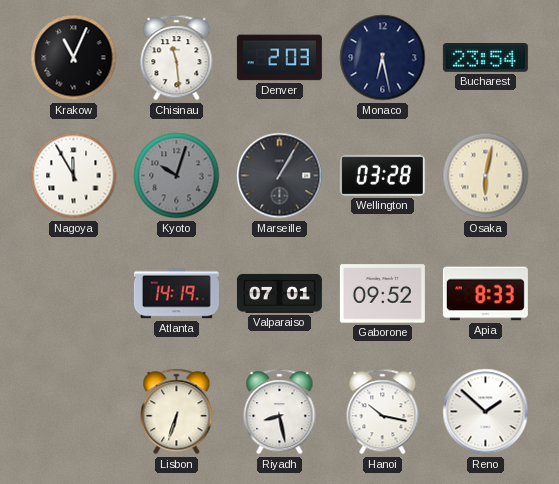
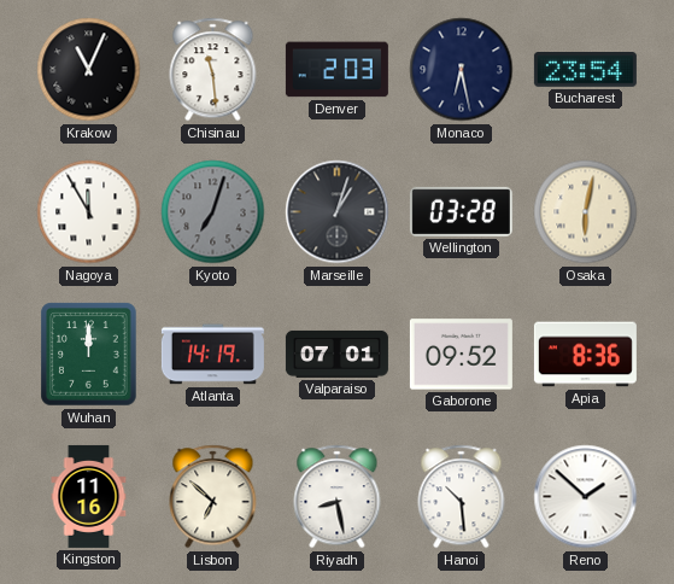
Kyoto: 10:03 -> 7:03
Marseille: 1:05 -> 1:03
Wuhan: none -> 12:00
Apia: 8:33 -> 8:36
Kingston: none -> 11:16
Lisbon: 6:33 -> 6:52
Hanoi: 10:17 -> 10:29
